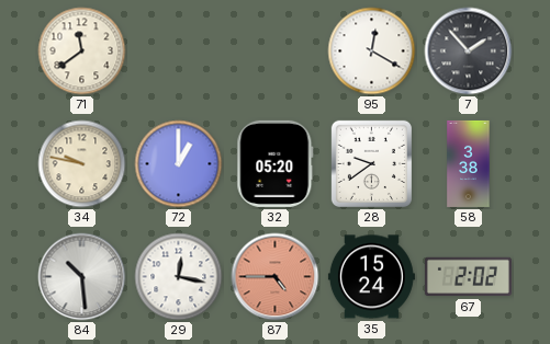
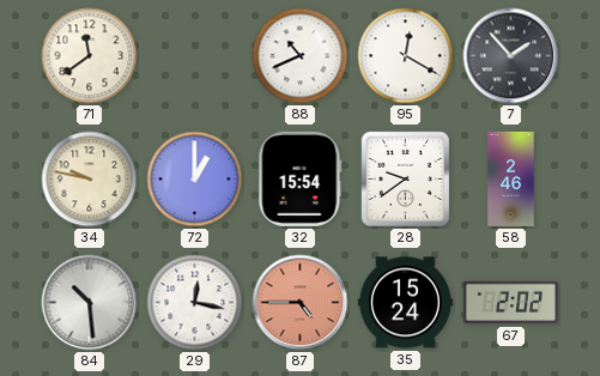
88: none -> 10:41
32: 05:20 -> 15:54
58: 3:38 -> 2:46
